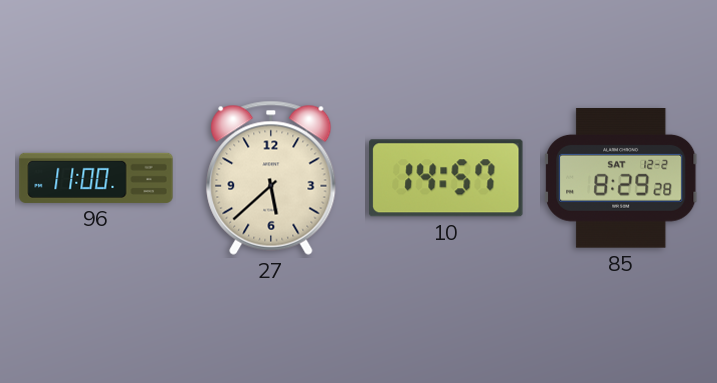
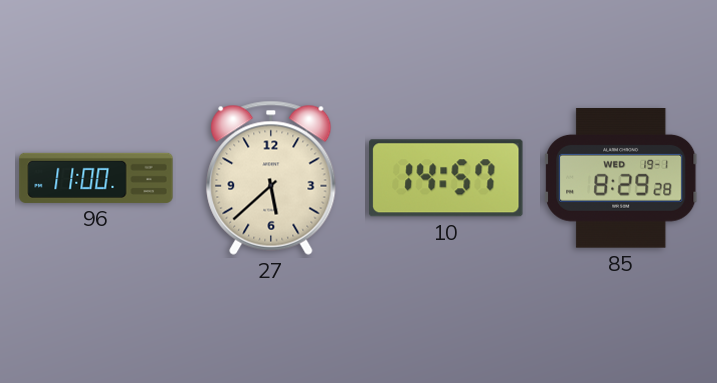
85 date: SAT 12-2 -> WED 19-1
